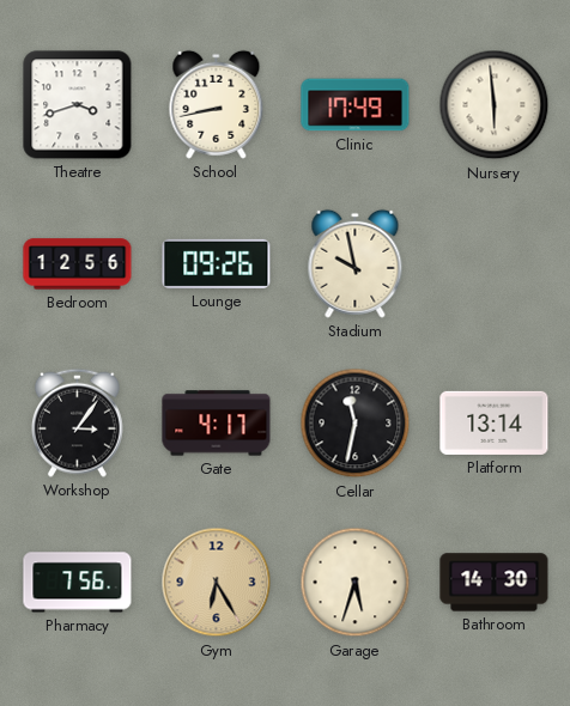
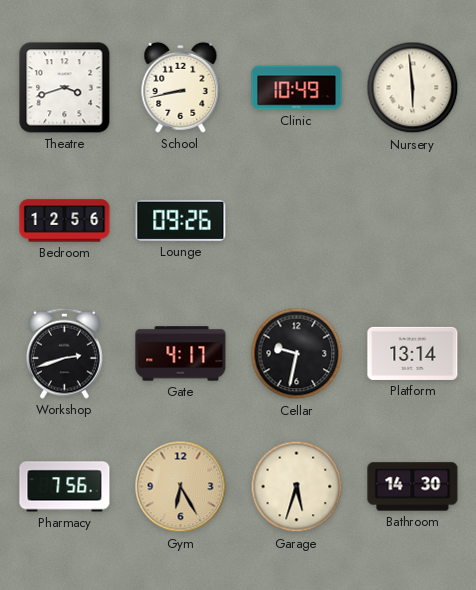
Clinic: 17:49 -> 10:49
Stadium: 9:58 -> none
Workshop: 3:06 -> 2:42
Cellar: 11:32 -> 9:32
